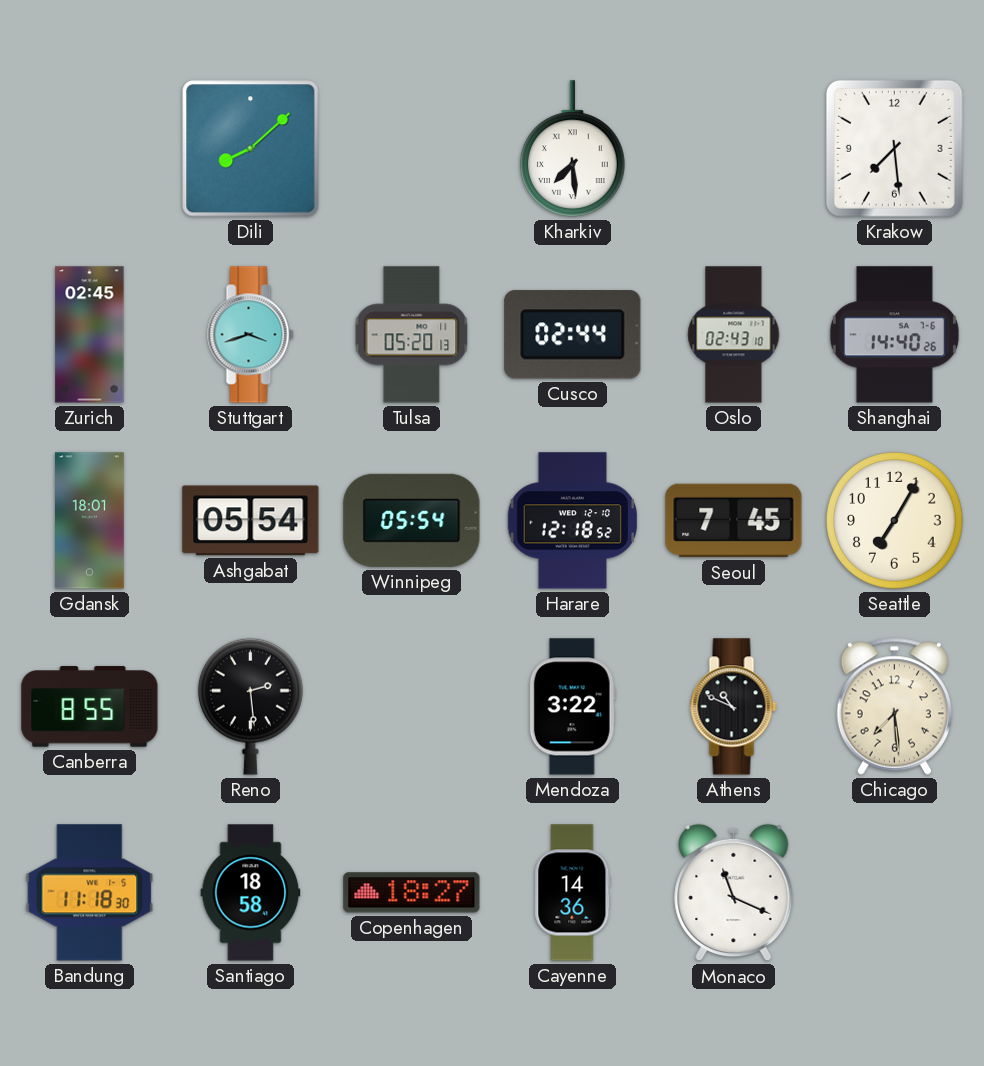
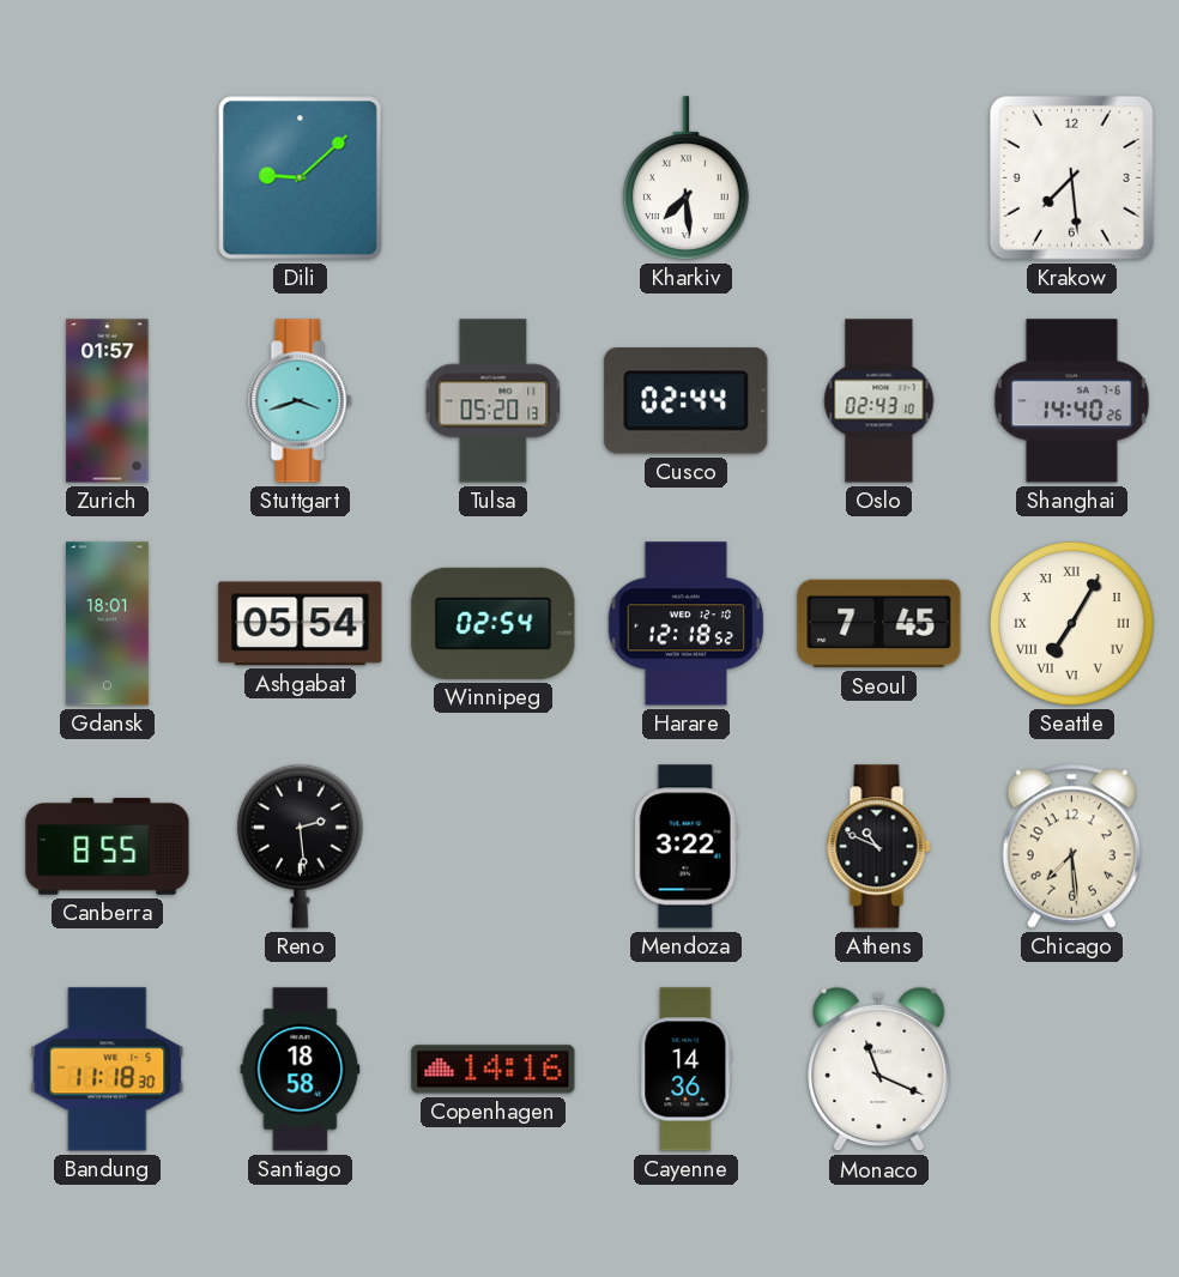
Dili: 8:08 -> 9:08
Zurich: 02:45 -> 01:57
Winnipeg: 05:54 -> 02:54
Seattle numerals: Arabic -> Roman
Copenhagen: 18:27 -> 14:16
